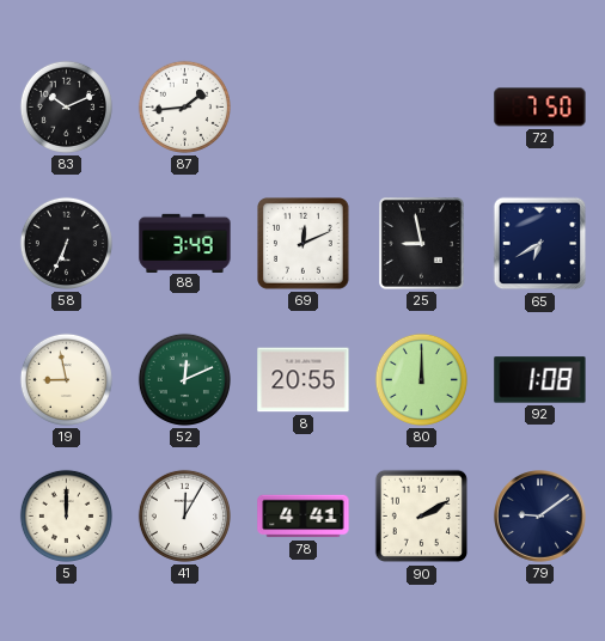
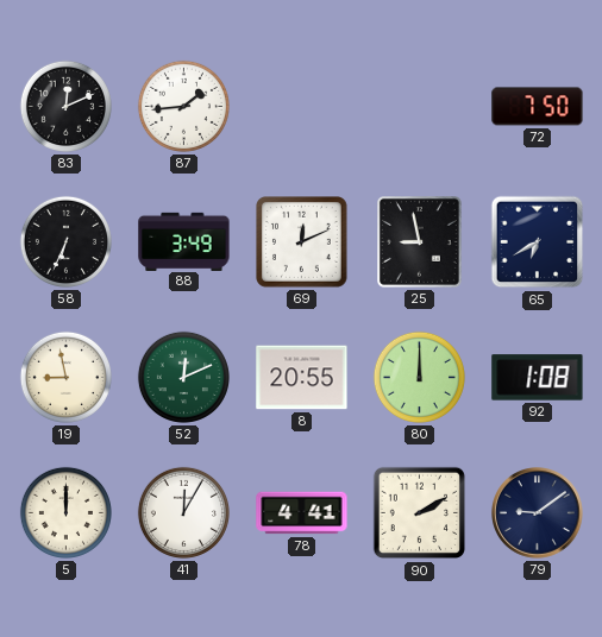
83: 10:11 -> 12:11
